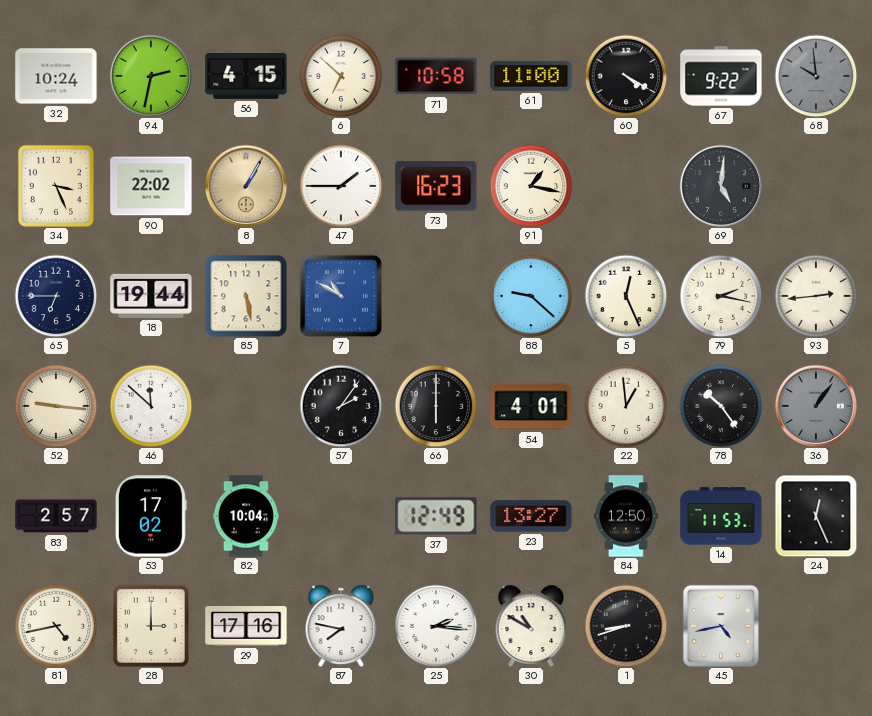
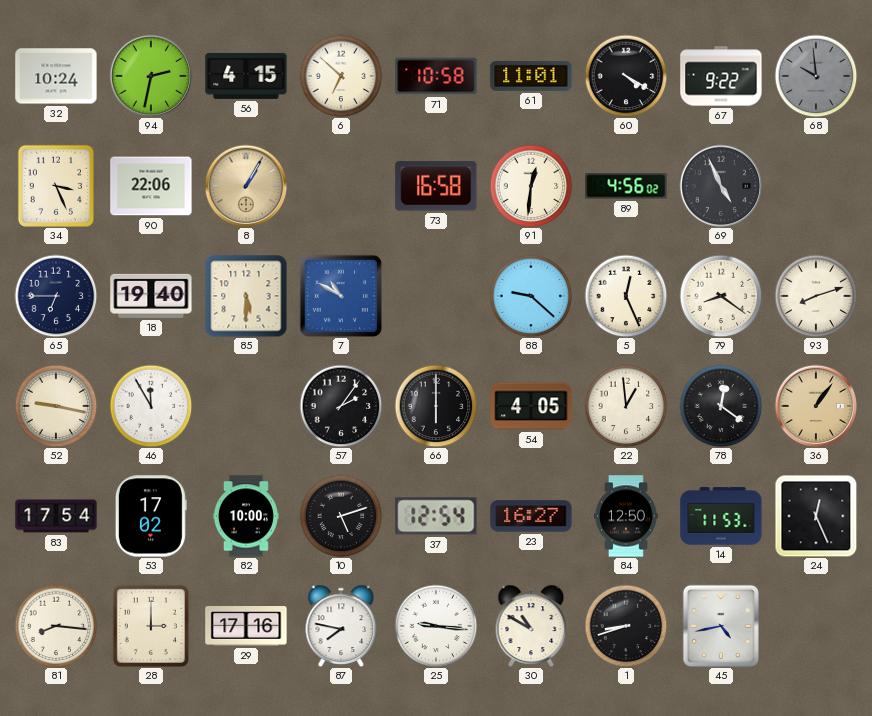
61: 11:00 -> 11:01
90: 22:02 -> 22:06
47: 1:45 -> none
73: 16:23 -> 16:58
91: 1:17 -> 12:31
89: none -> 4:56
69: 5:01 -> 4:56
18: 19:44 -> 19:40
85: 5:28 -> 5:30
79: 2:17 -> 8:21
93: 2:44 -> 8:12
52: 9:16 -> 9:17
46: 11:52 -> 11:55
54: 4:01 -> 4:05
78: 10:24 -> 12:21
36 dial: grey -> champagne
83: 2:57 -> 17:54
82: 10:04 -> 10:00
10: none -> 5:12
37: 12:49 -> 12:54
23: 13:27 -> 16:27
81: 4:43 -> 8:16
25: 2:16 -> 9:16
